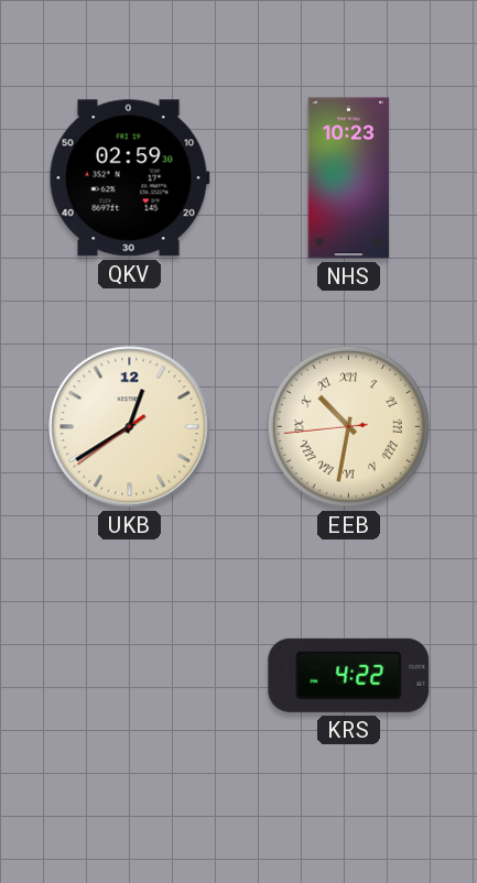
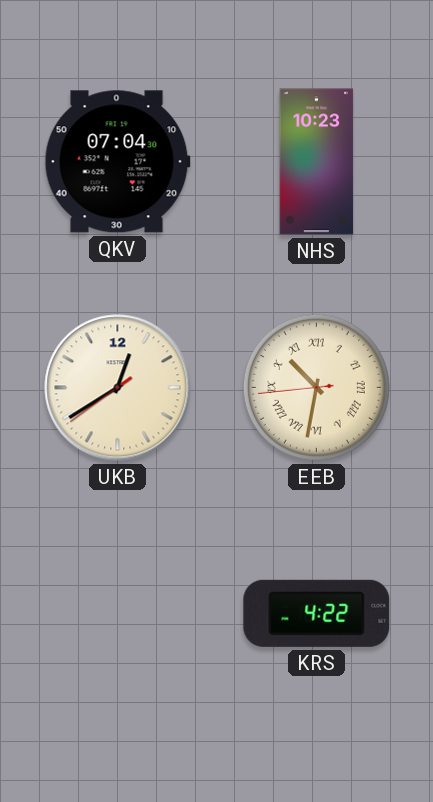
QKV: 02:59 -> 07:04
